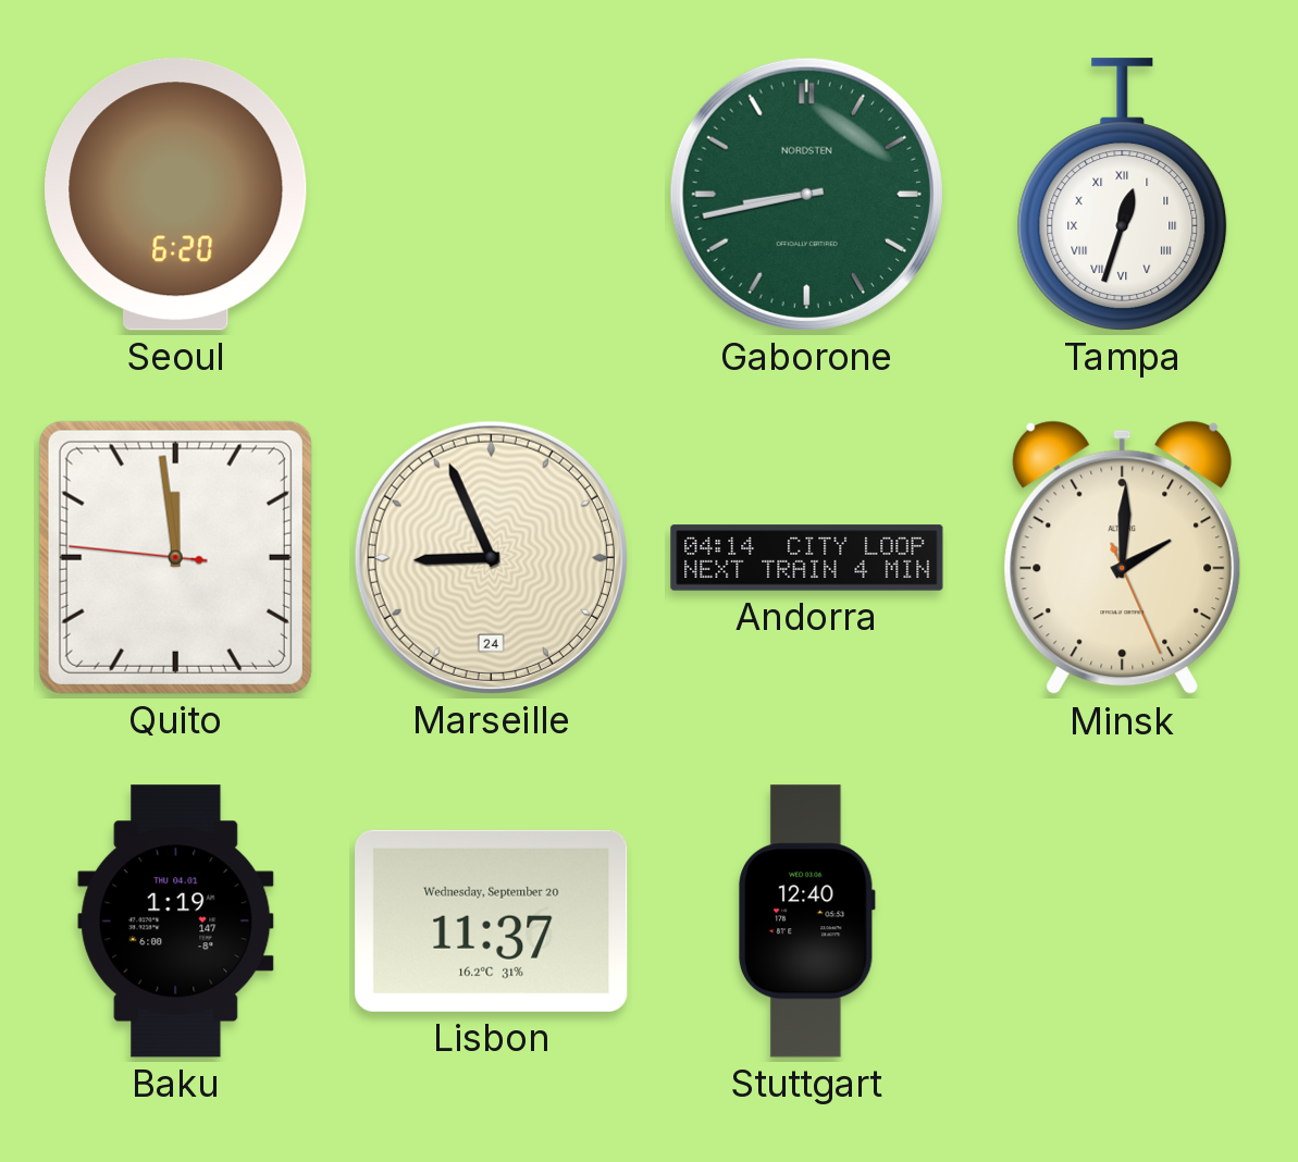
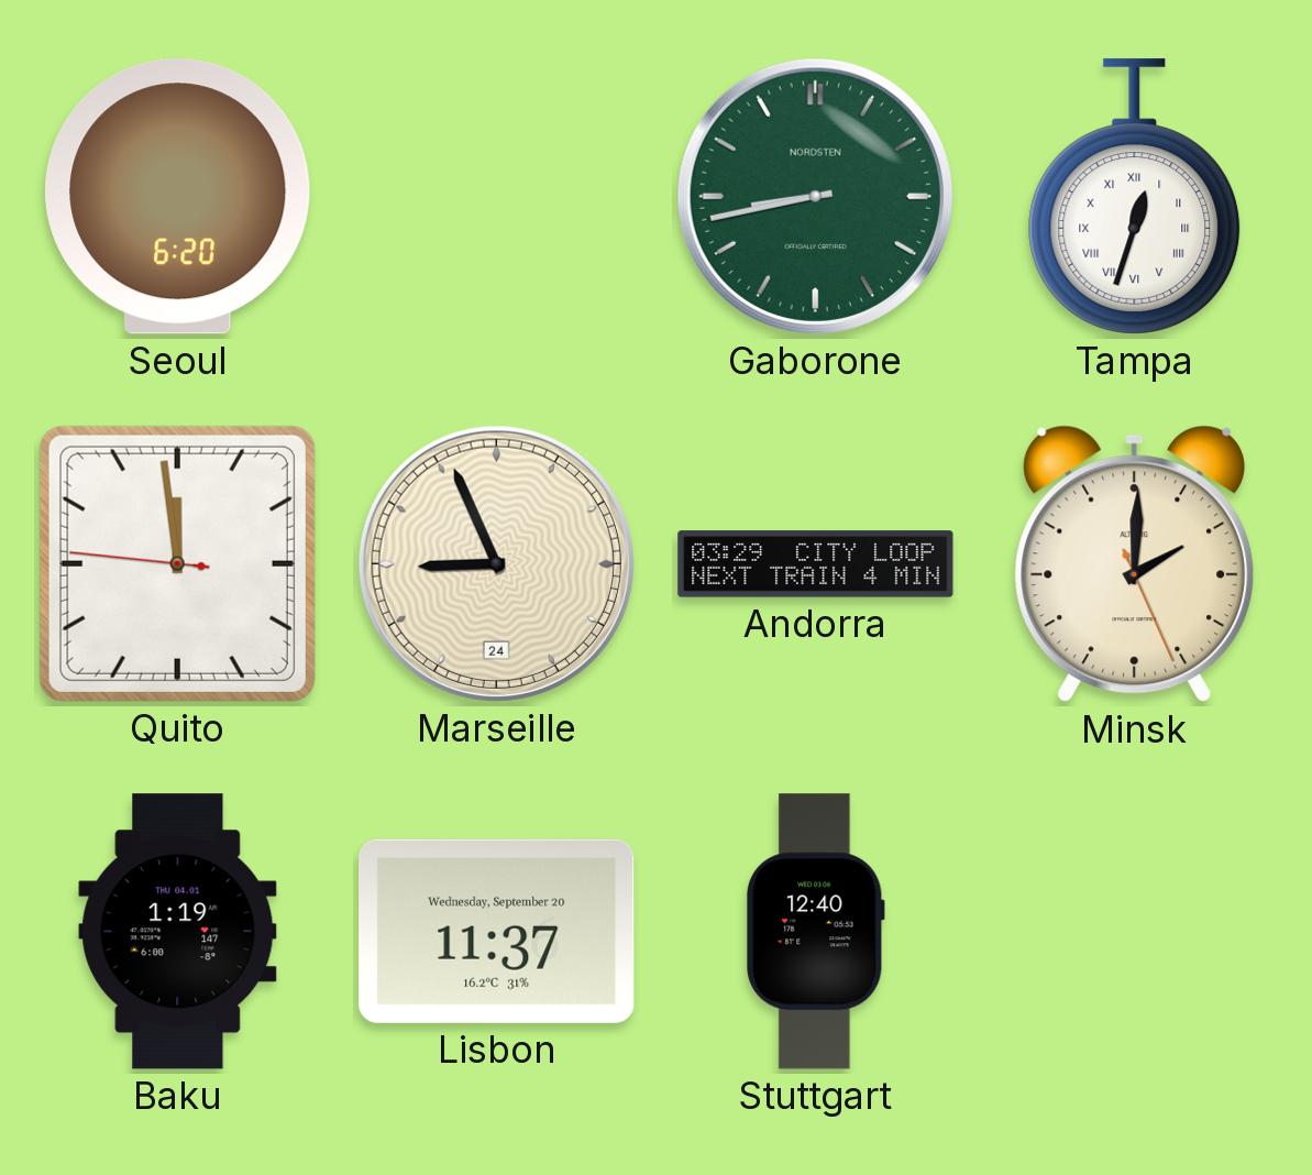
Andorra: 04:14 -> 03:29
